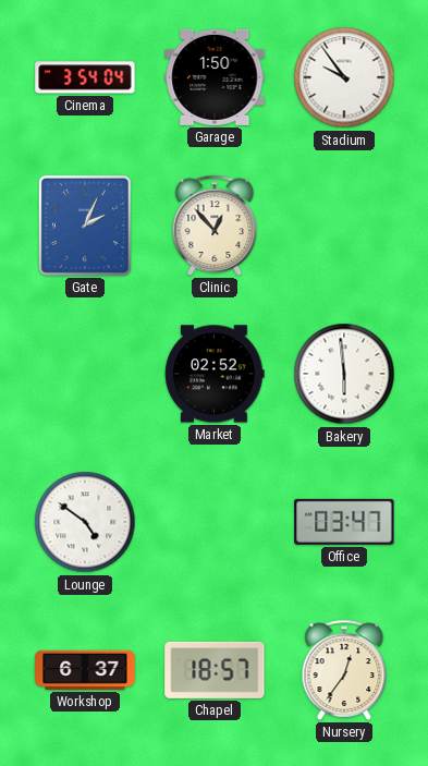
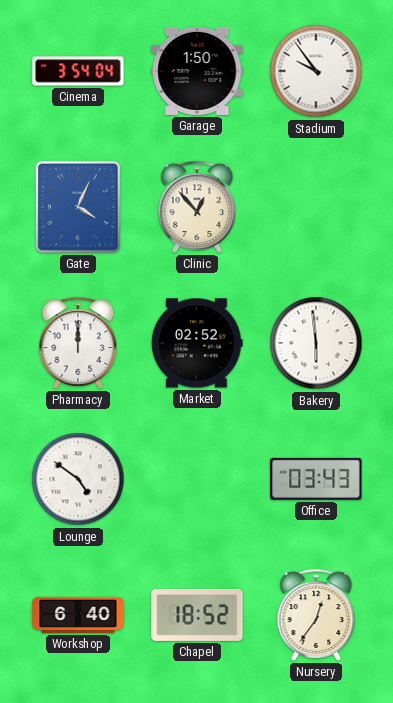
Gate: 2:04 -> 4:04
Pharmacy: none -> 12:00
Office: 03:47 -> 03:43
Workshop: 6:37 -> 6:40
Chapel: 18:57 -> 18:52
